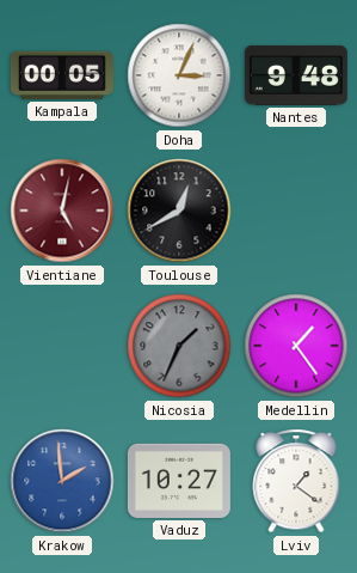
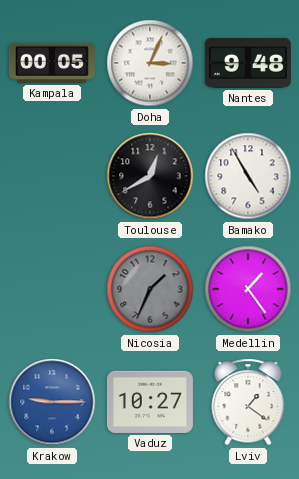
Vientiane: 5:02 -> none
Bamako: none -> 4:55
Krakow: 1:59 -> 9:15
